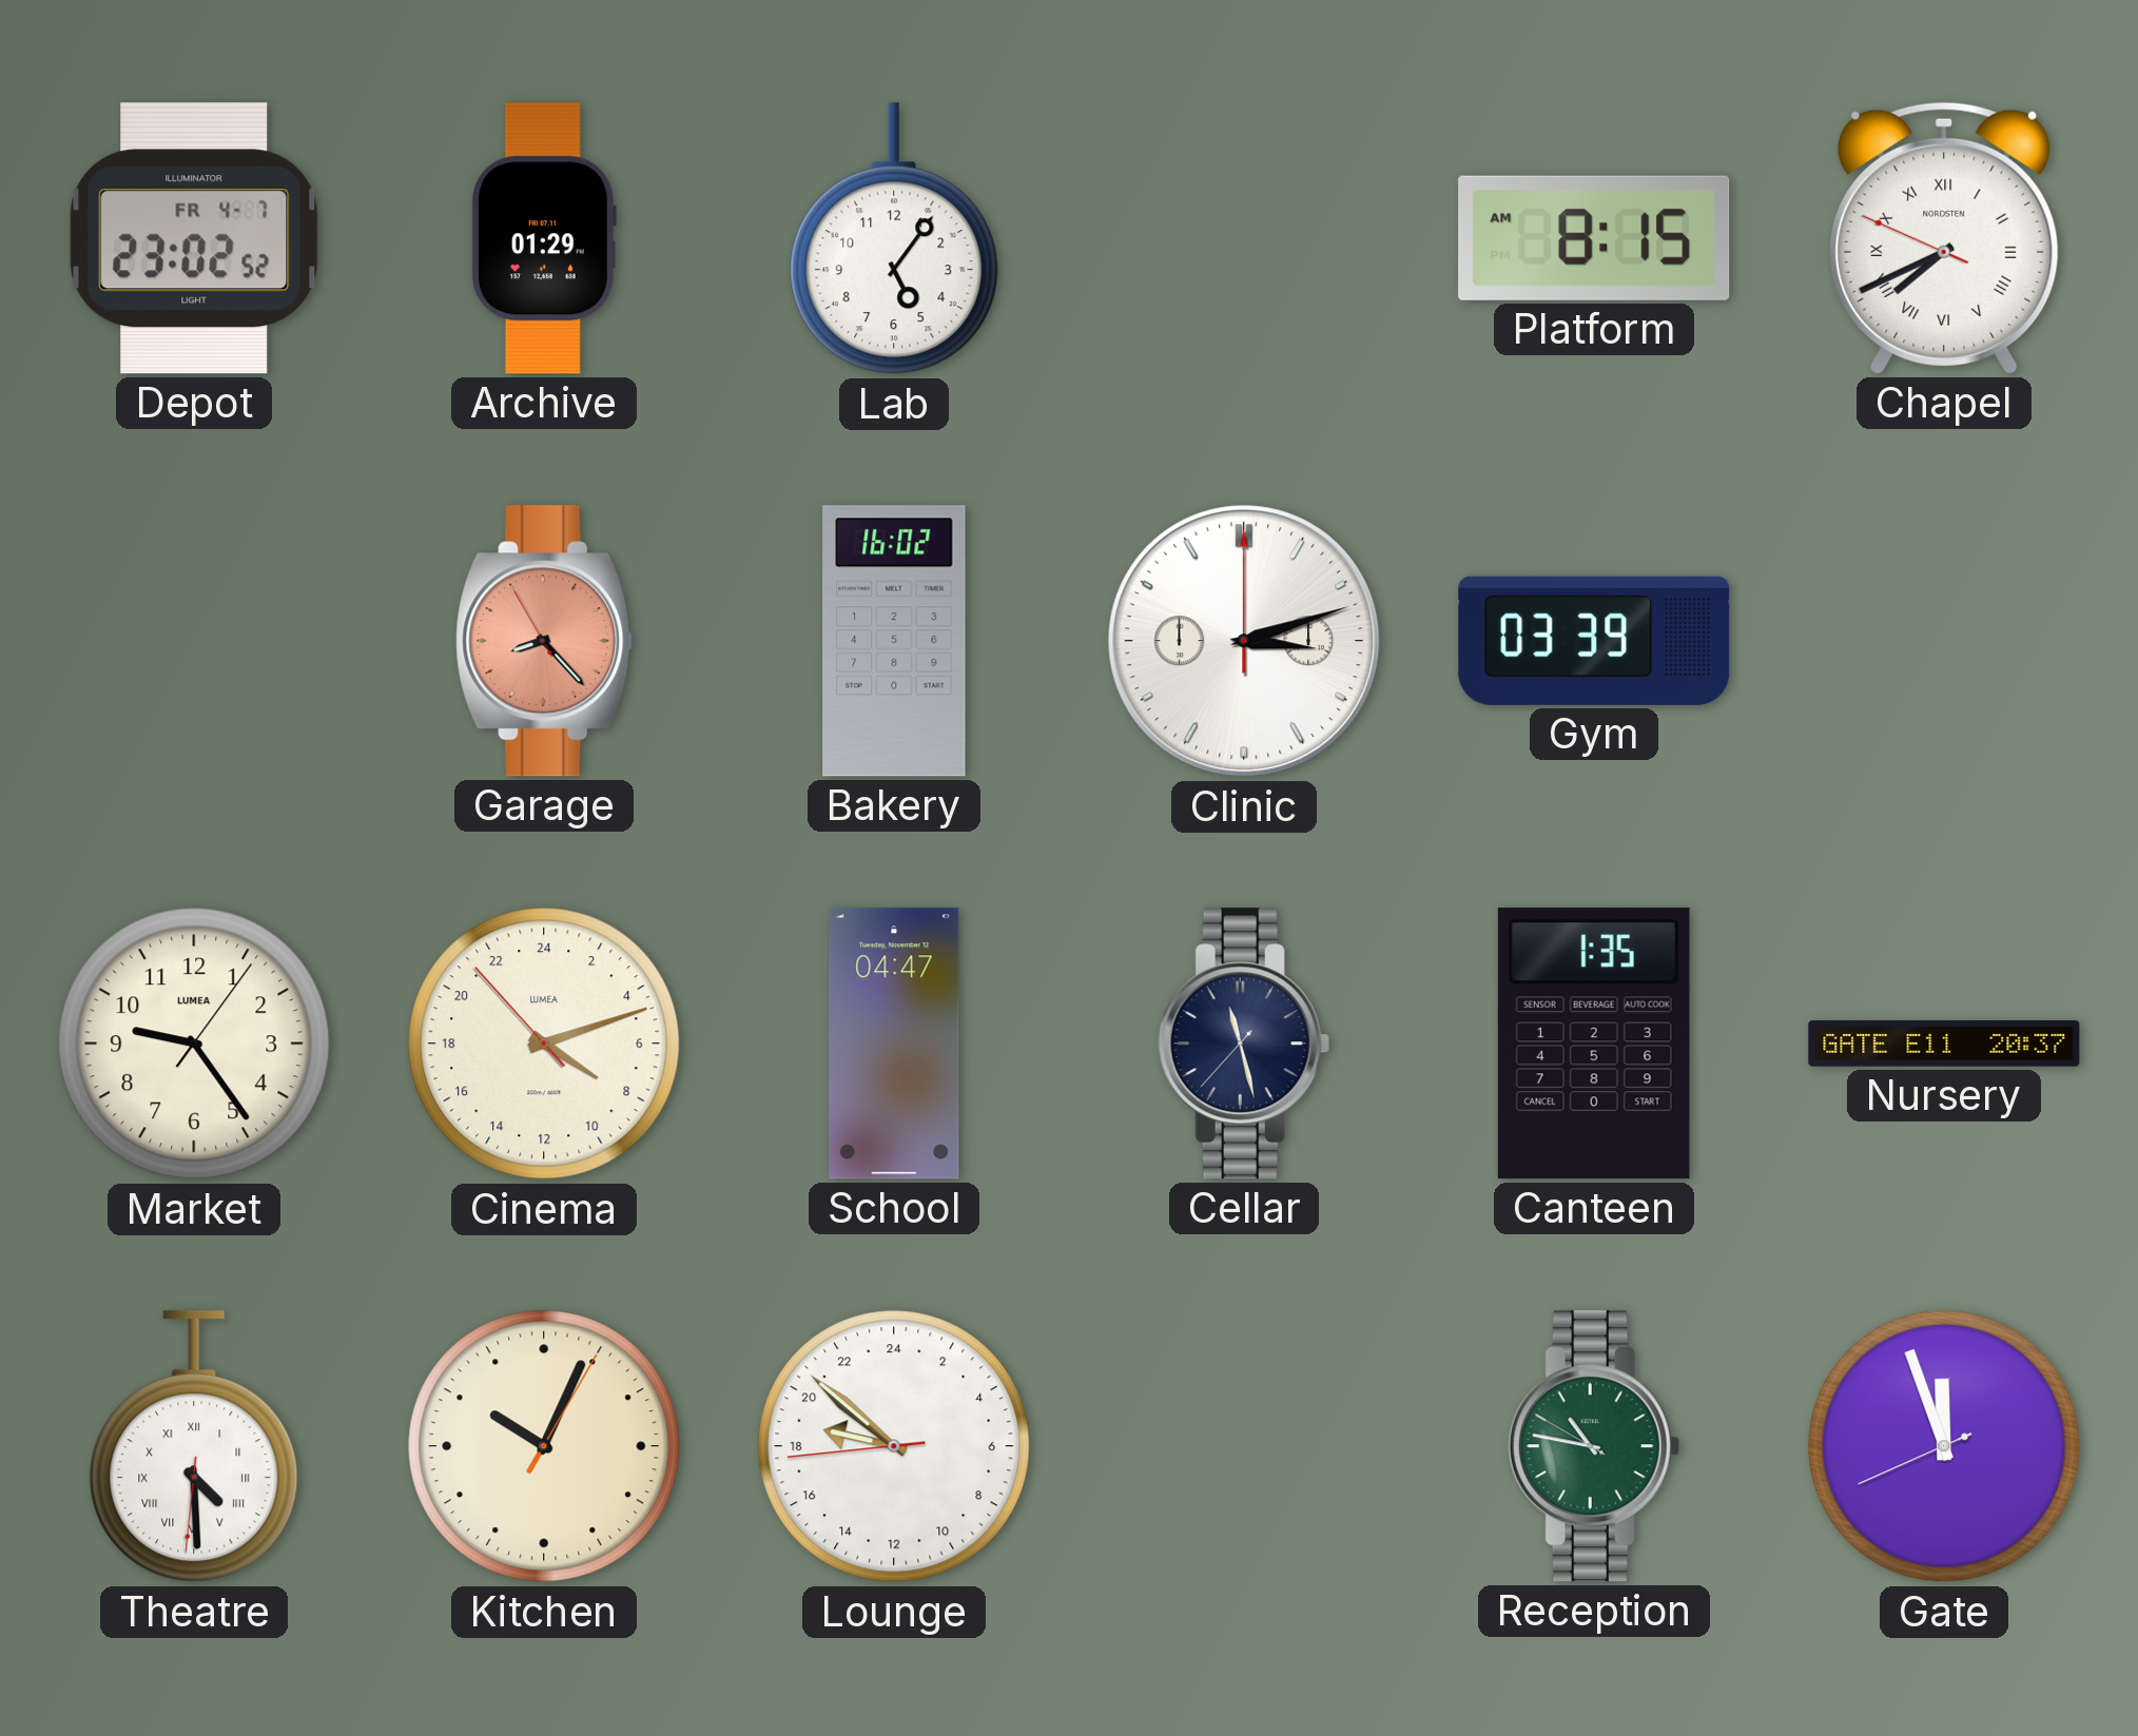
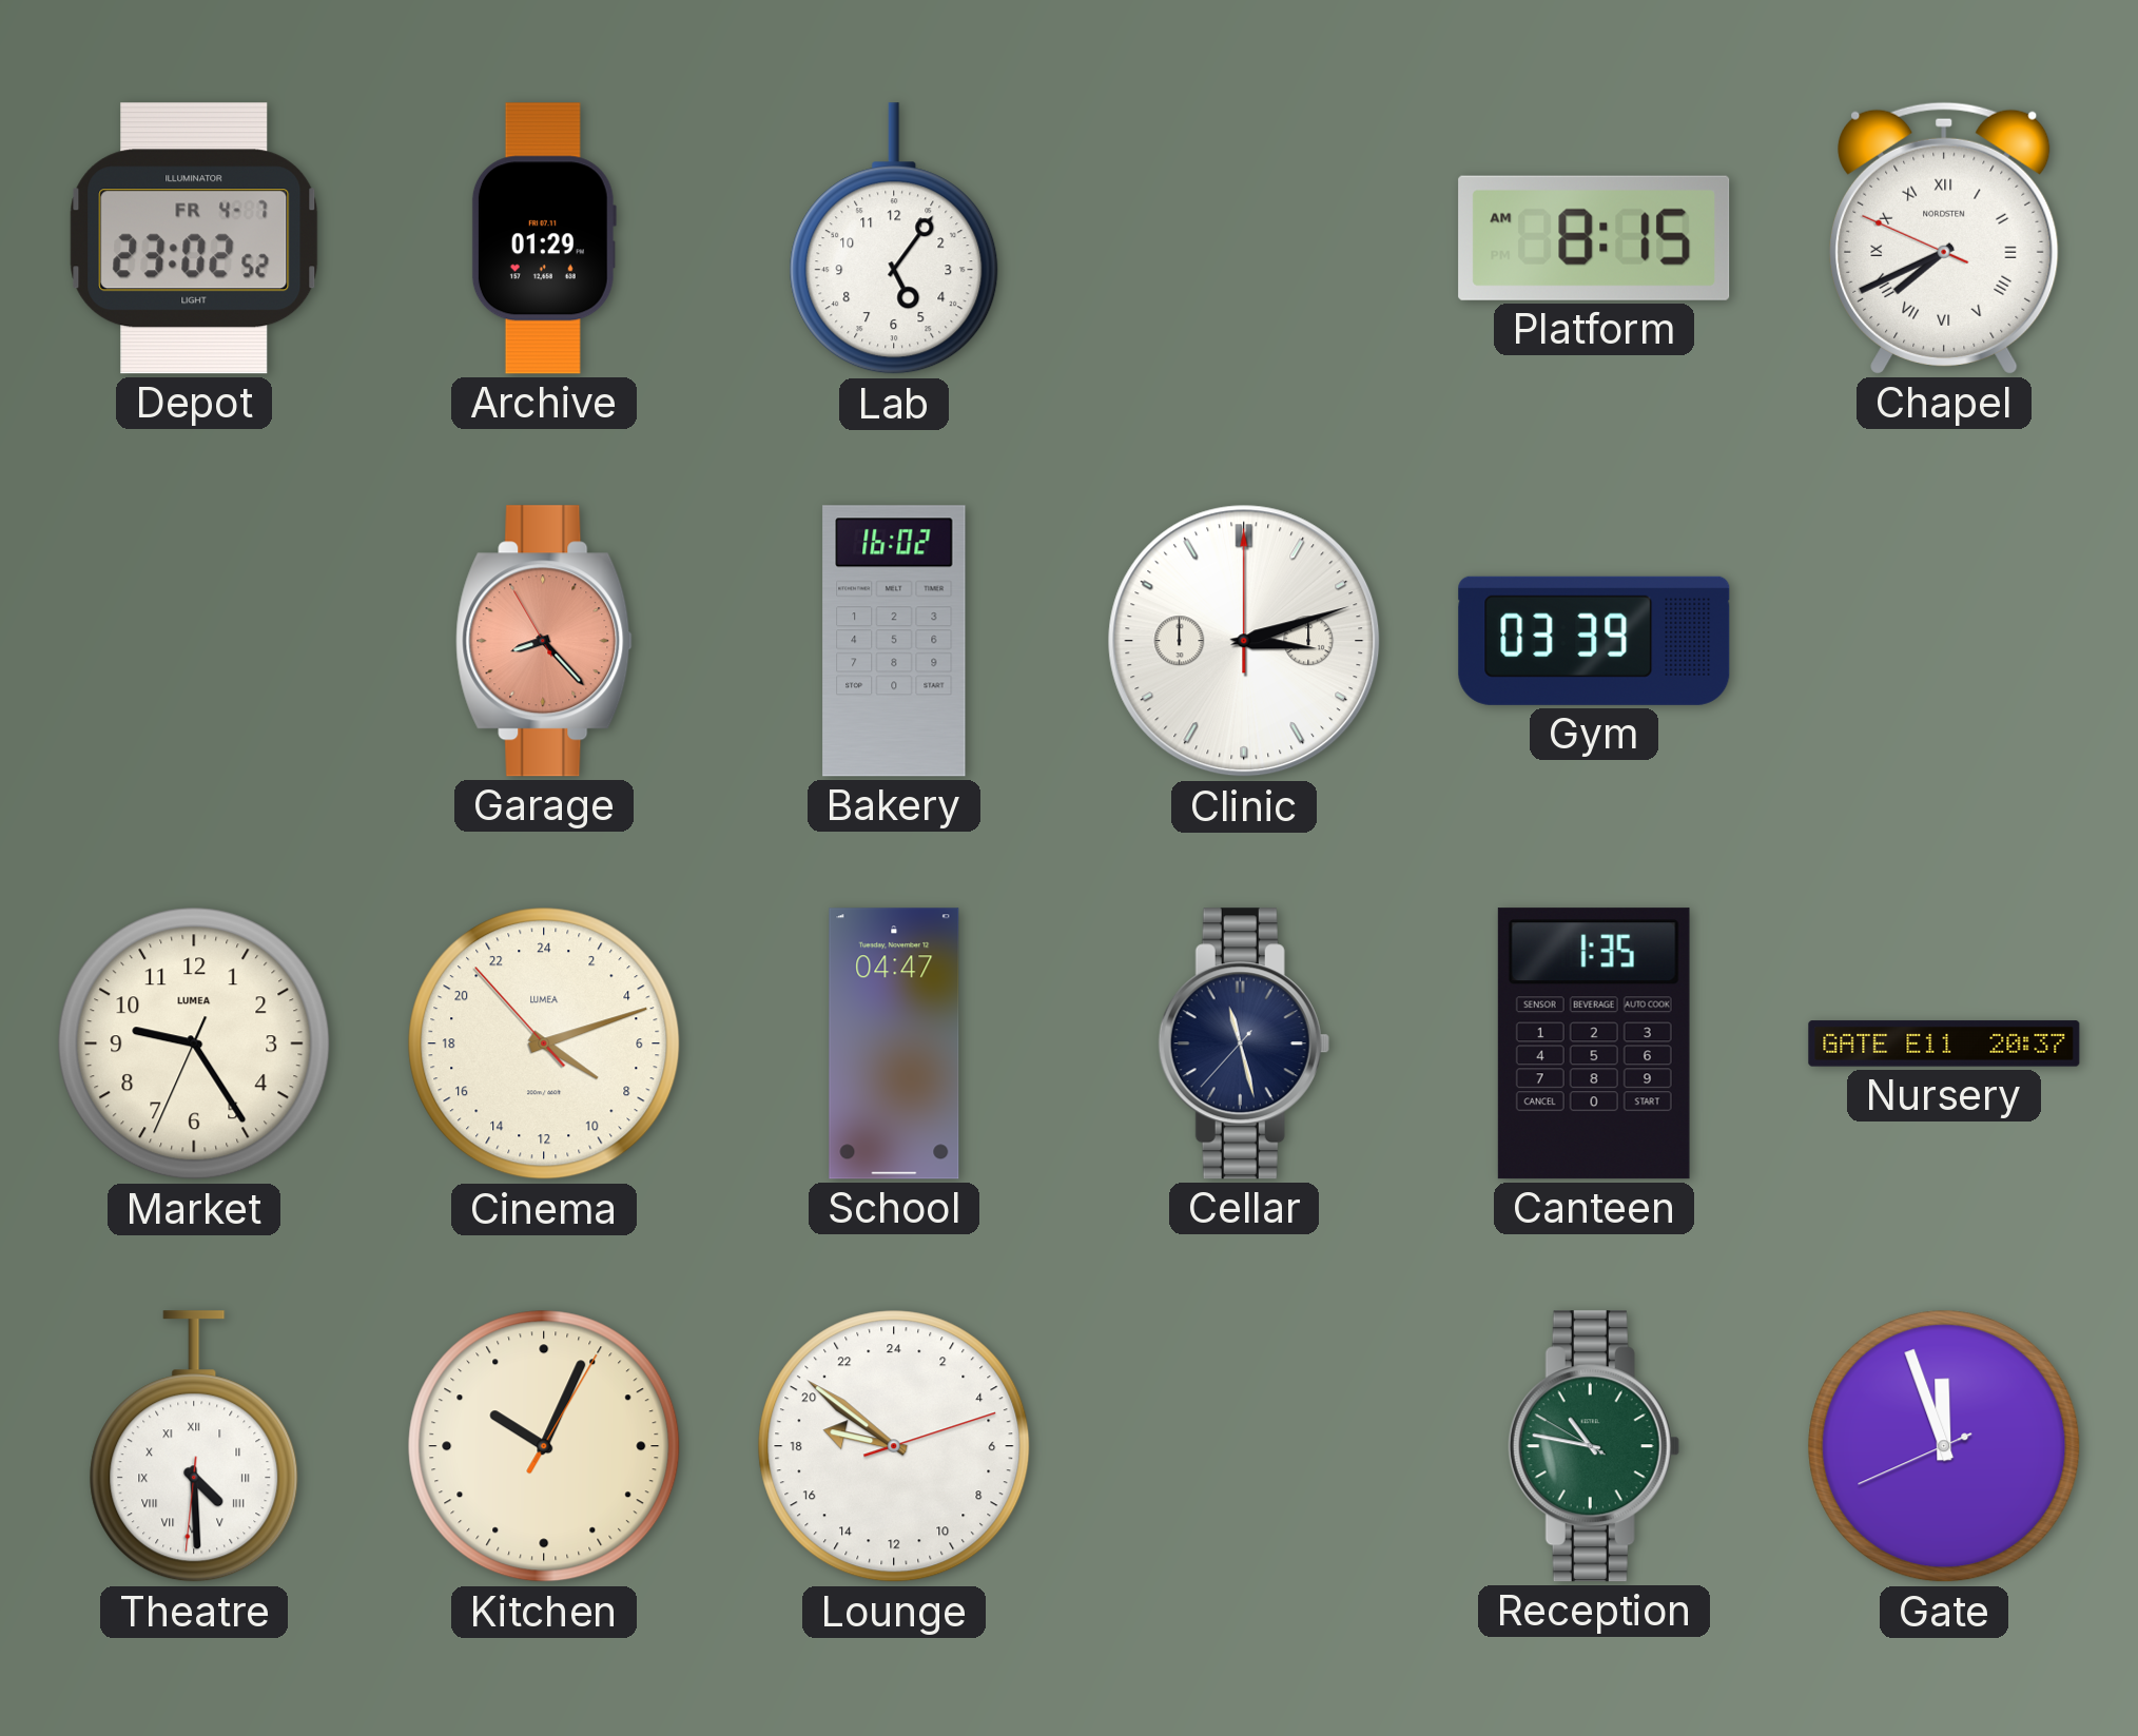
Market: 9:24:06 -> 9:24:34
Lounge: 18:51:44 -> 18:51:12
